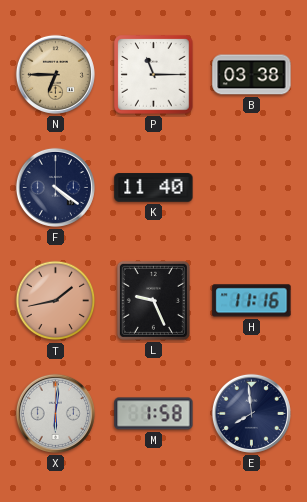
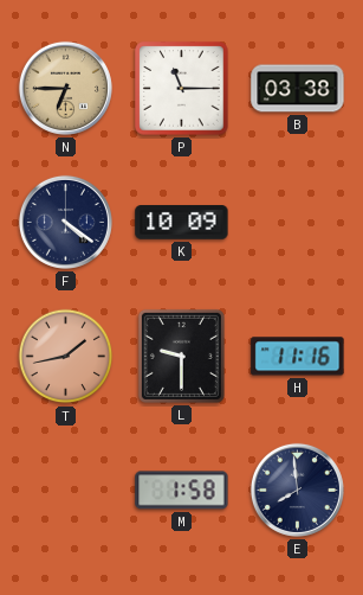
K: 11:40 -> 10:09
L: 9:26 -> 9:30
X: 6:01 -> none
